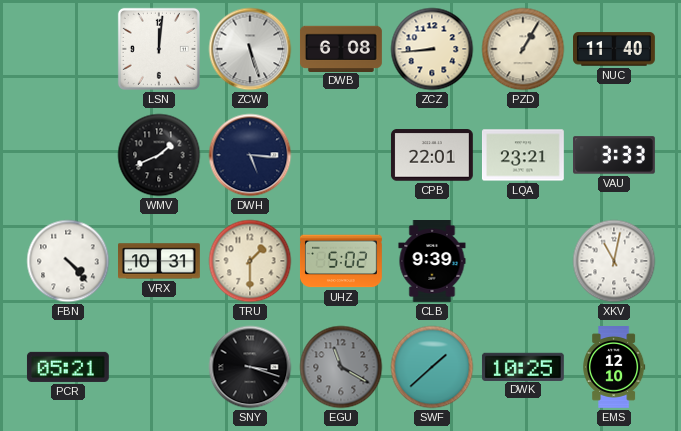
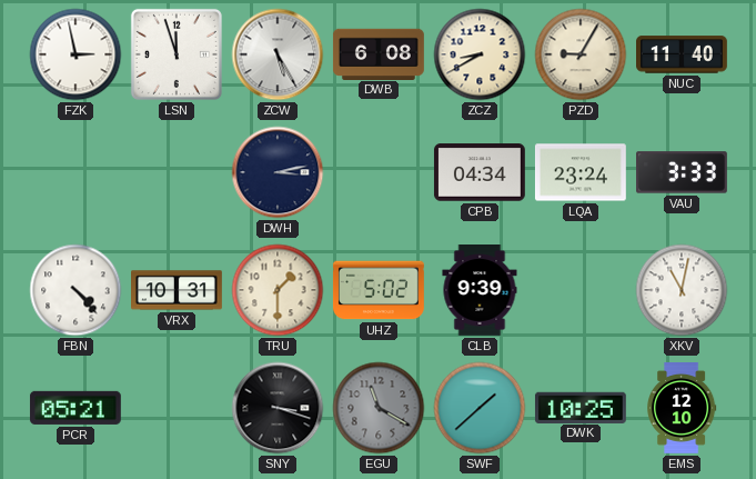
FZK: none -> 2:58
LSN: 12:01 -> 11:57
ZCW: 5:27 -> 5:25
ZCZ: 8:44 -> 8:40
PZD: 1:05 -> 9:05
WMV: 1:41 -> none
DWH: 5:16 -> 3:13
CPB: 22:01 -> 04:34
LQA: 23:21 -> 23:24
